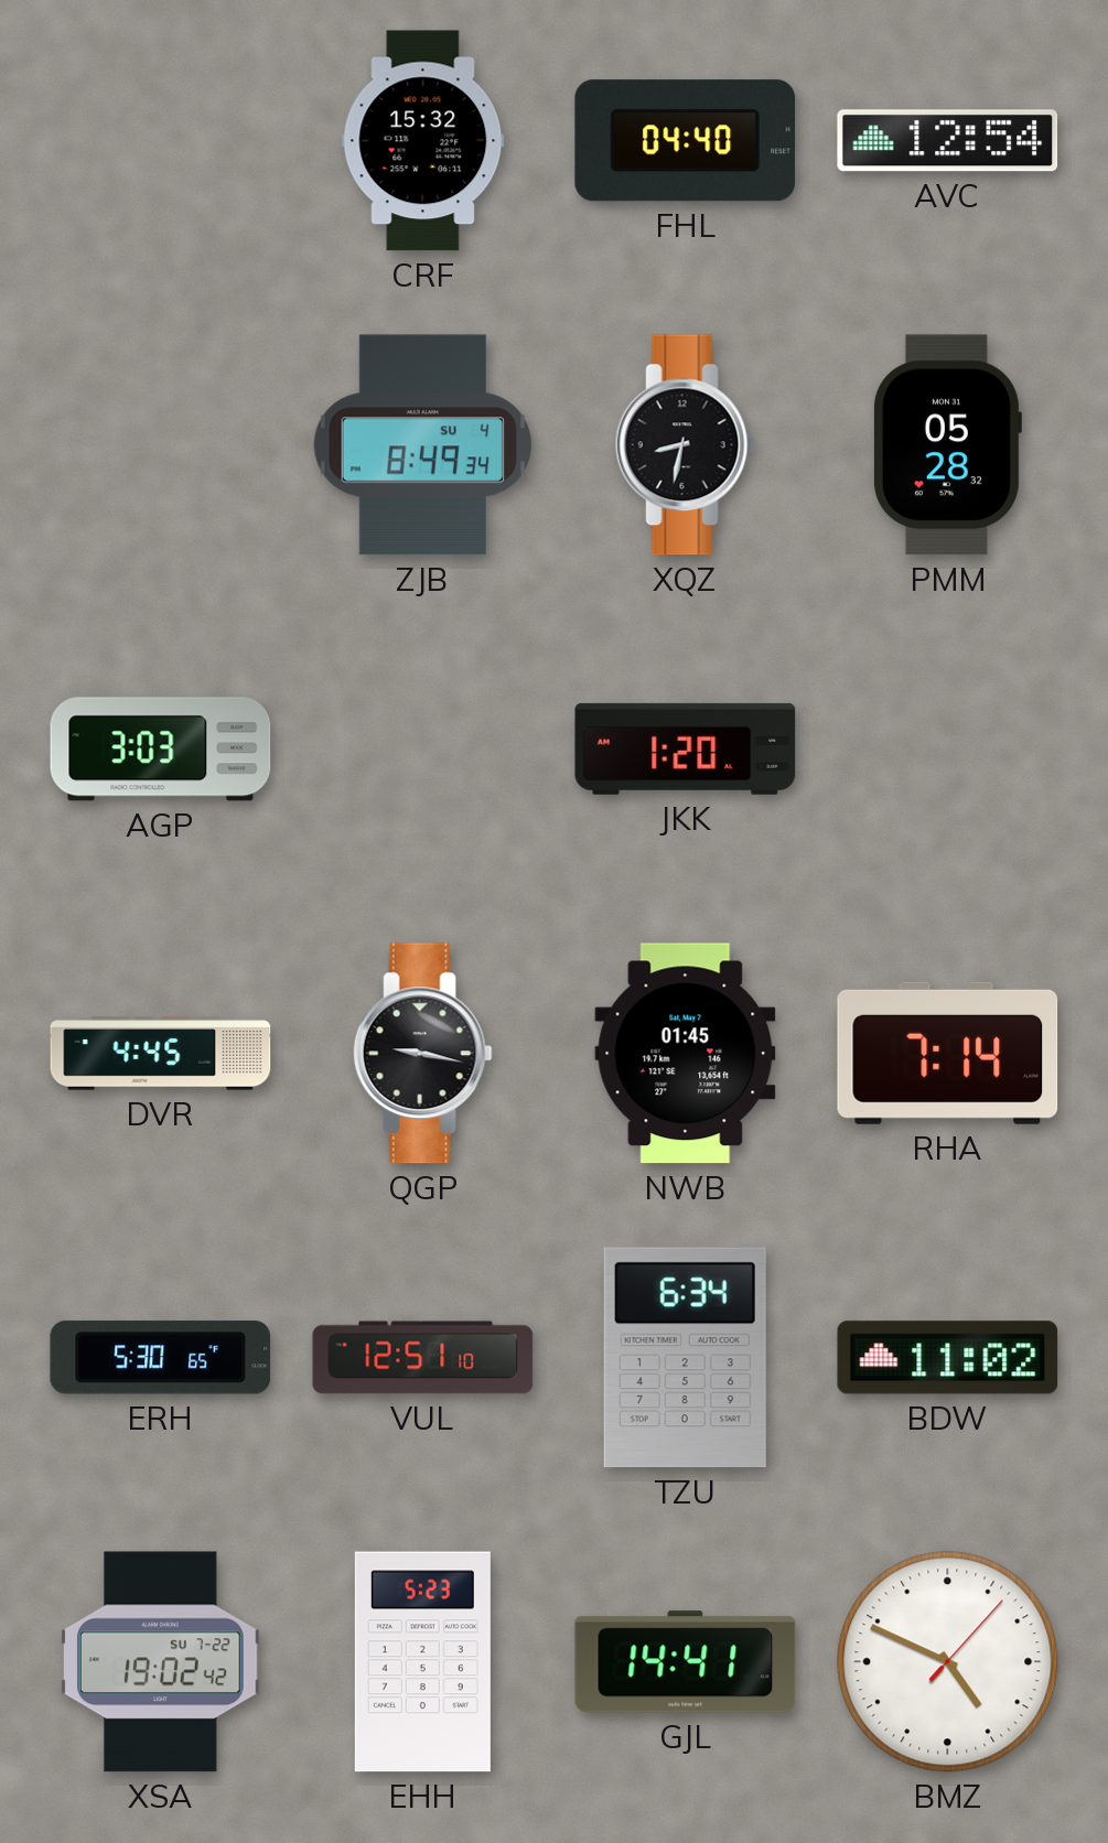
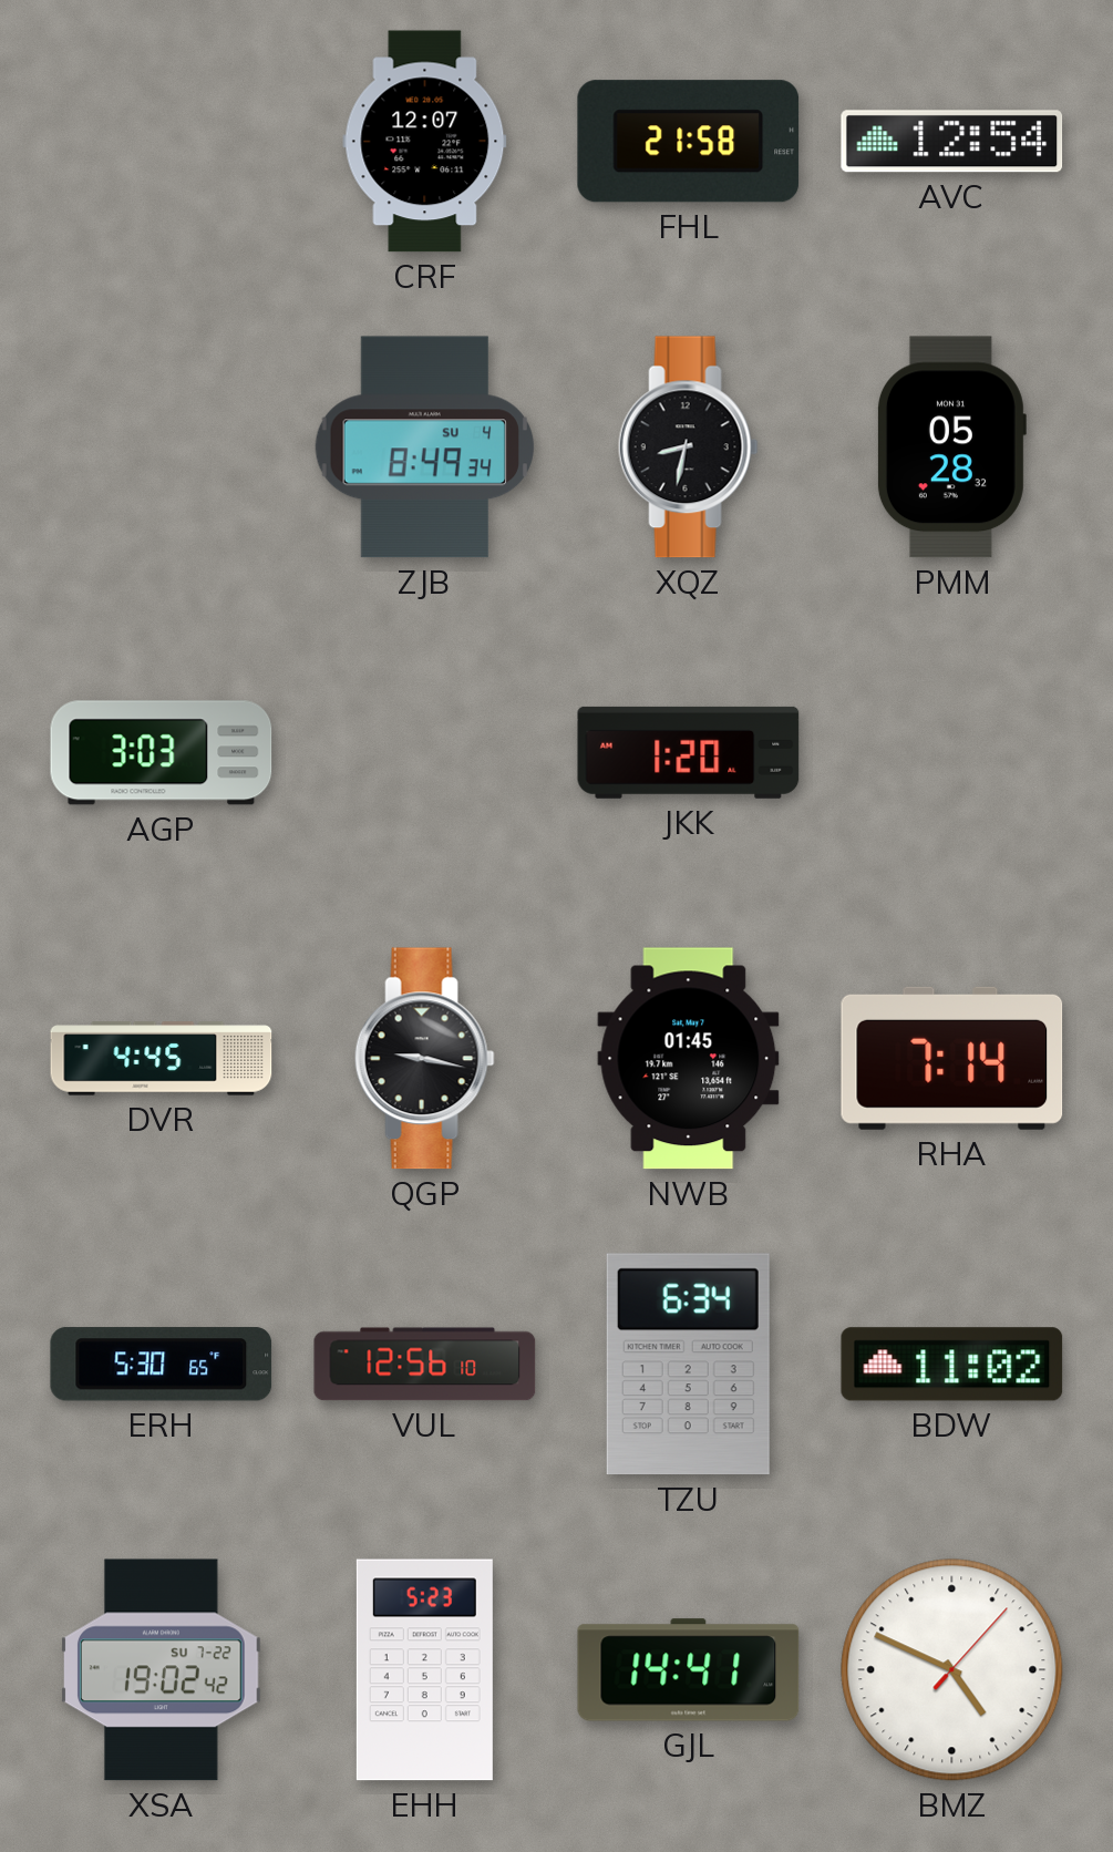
CRF: 15:32 -> 12:07
FHL: 04:40 -> 21:58
VUL: 12:51 -> 12:56
